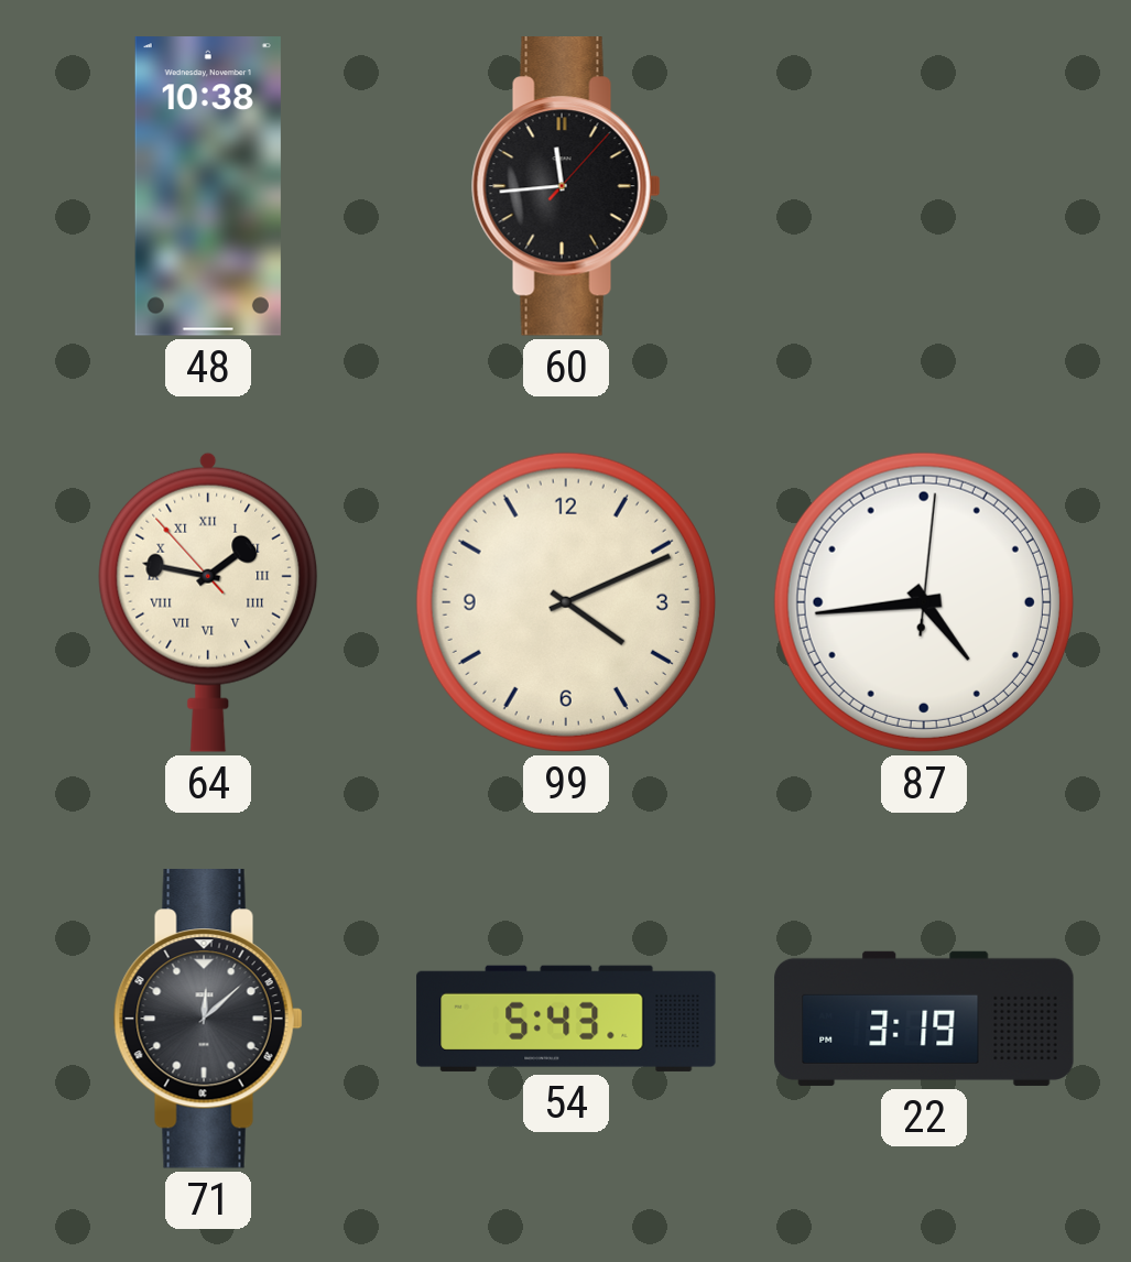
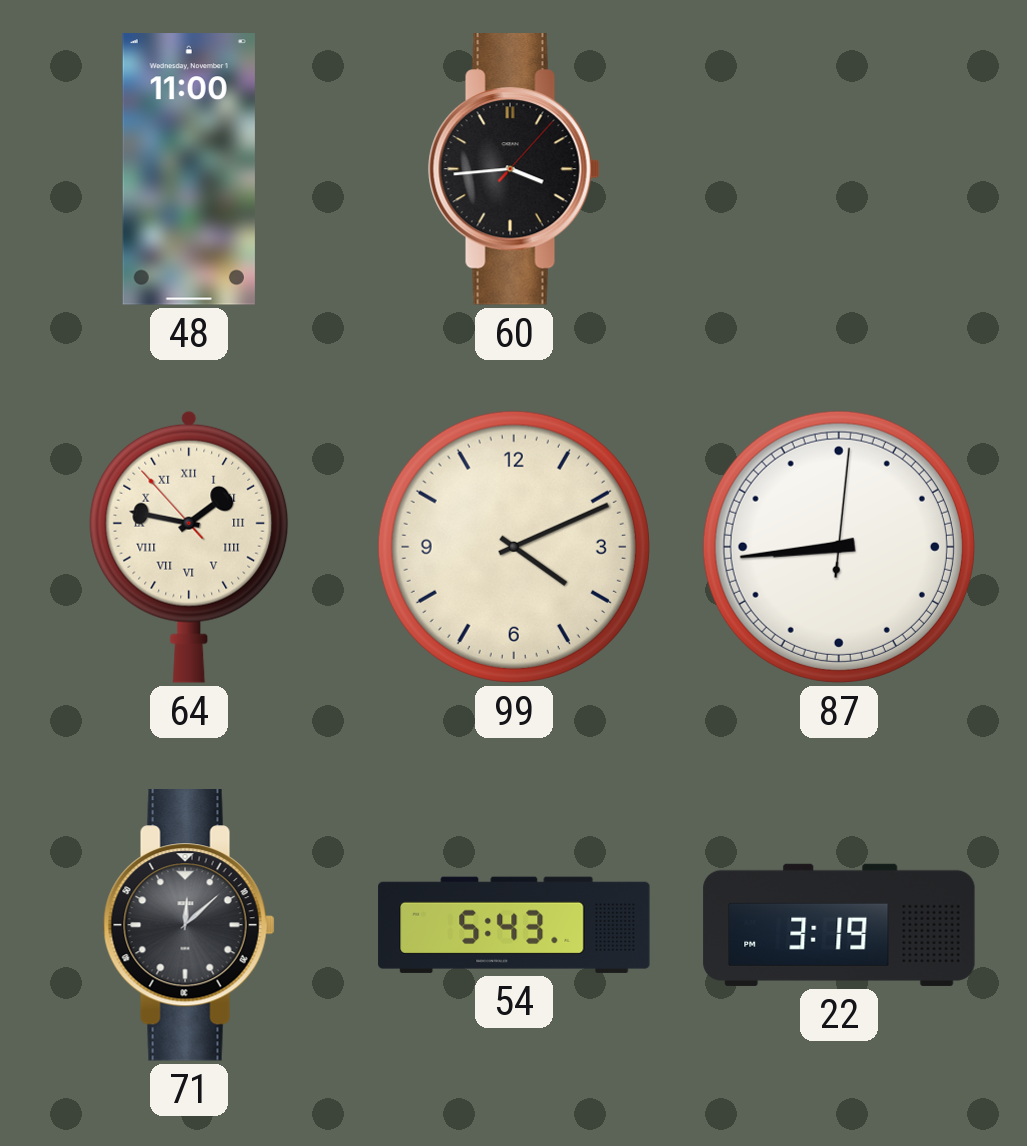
48: 10:38 -> 11:00
60: 11:44 -> 3:44
87: 4:44 -> 8:44
